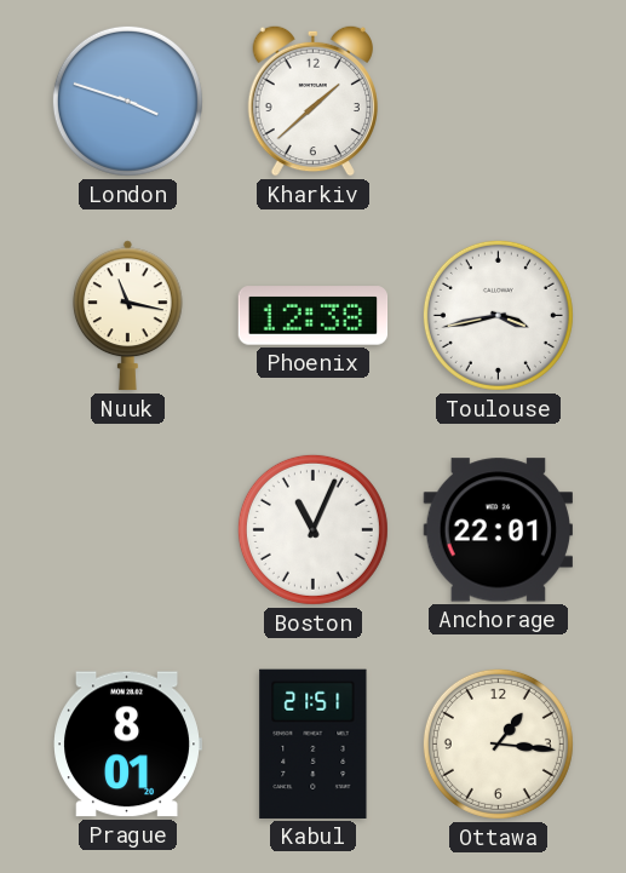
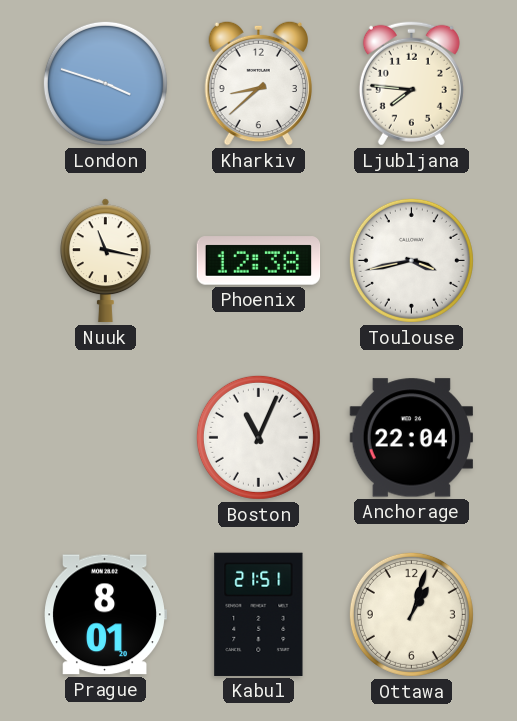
Kharkiv: 1:38 -> 8:38
Ljubljana: none -> 7:46
Anchorage: 22:01 -> 22:04
Ottawa: 1:16 -> 1:03
